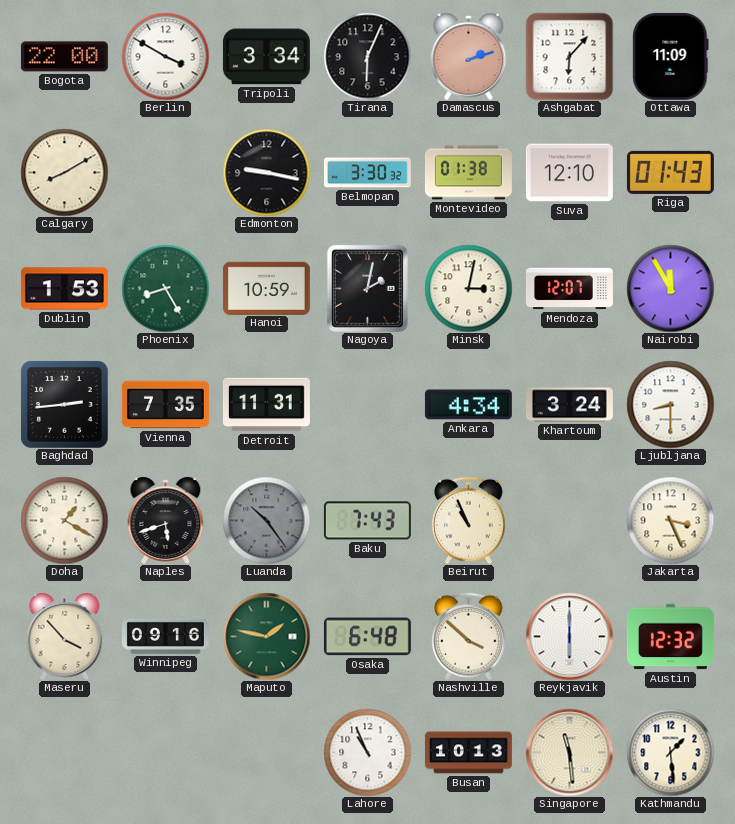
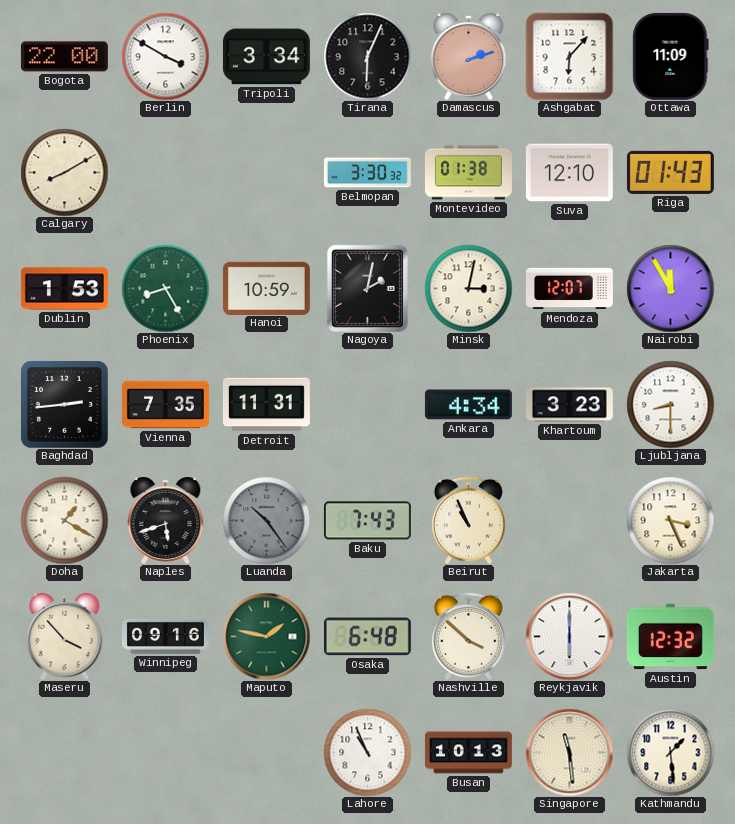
Edmonton: 9:17 -> none
Khartoum: 3:24 -> 3:23
